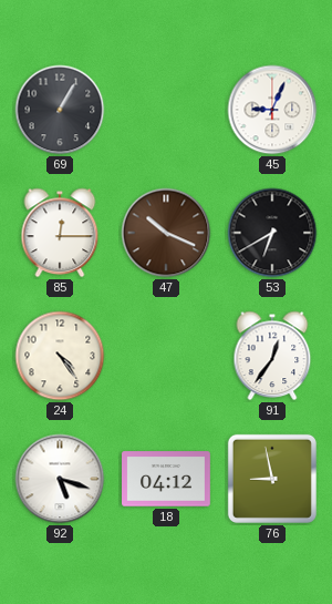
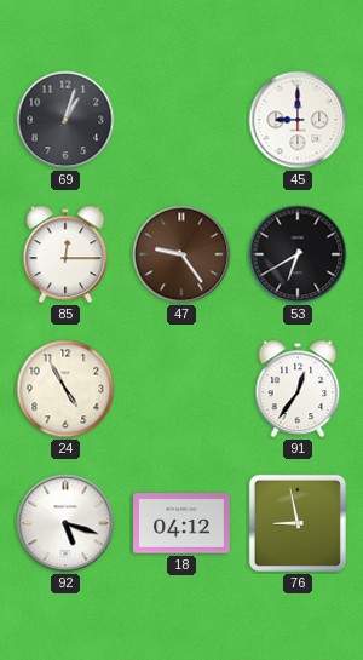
69: 1:05 -> 1:03
45: 9:04 -> 9:00
47: 10:19 -> 9:24
24: 4:24 -> 4:55
